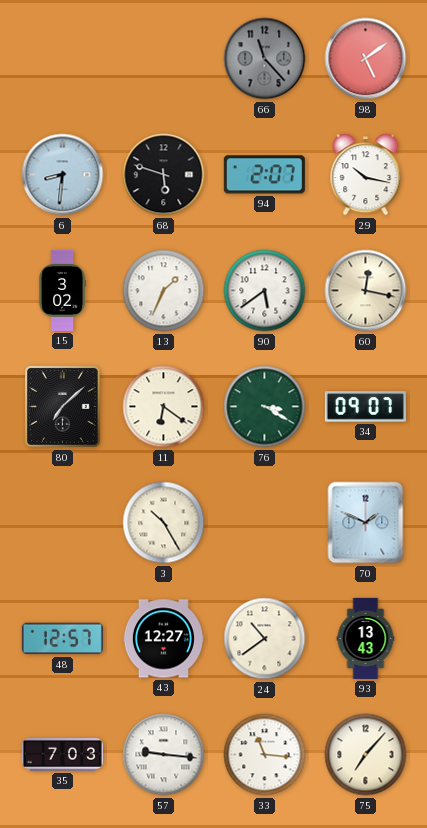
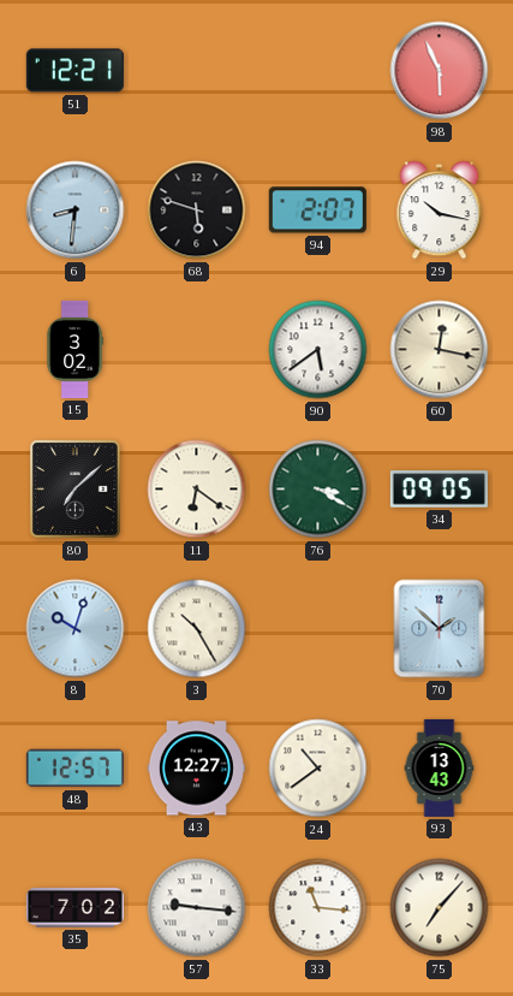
51: none -> 12:21
66: 11:23 -> none
98: 5:09 -> 5:56
13: 1:34 -> none
34: 09:07 -> 09:05
8: none -> 10:03
70: 1:49 -> 1:52
35: 7:03 -> 7:02
